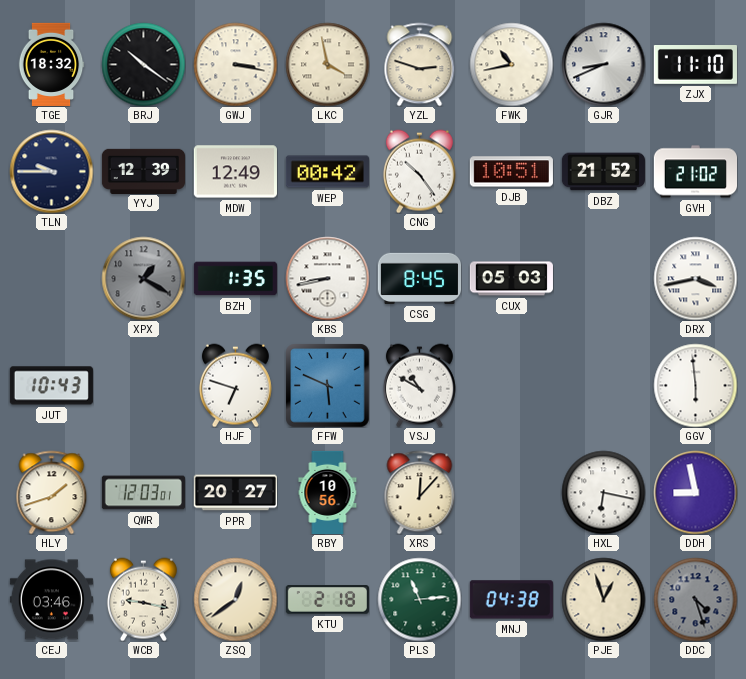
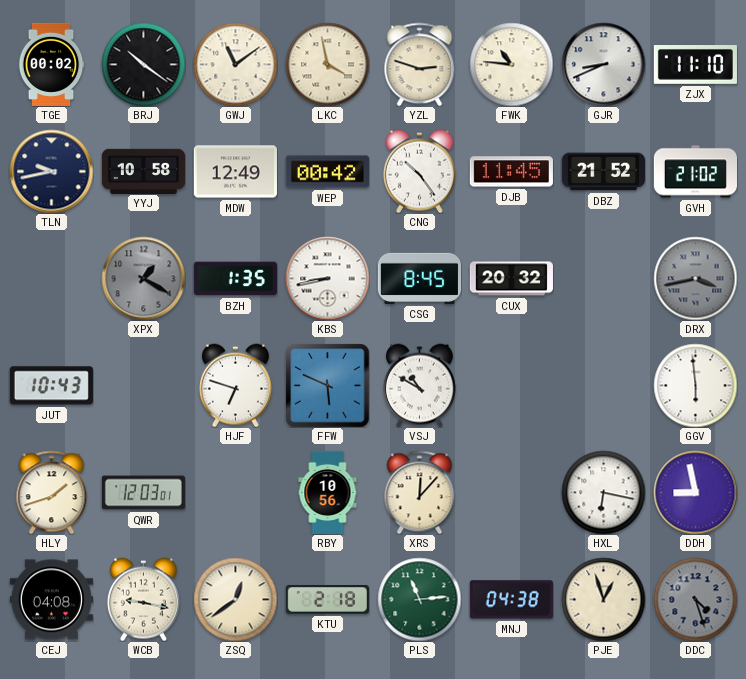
TGE: 18:32 -> 00:02
GWJ: 3:17 -> 11:09
FWK: 10:43 -> 10:46
TLN: 9:45 -> 9:43
YYJ: 12:39 -> 10:58
DJB: 10:51 -> 11:45
CUX: 05:03 -> 20:32
DRX dial: white -> grey
PPR: 20:27 -> none
CEJ: 03:46 -> 04:08
